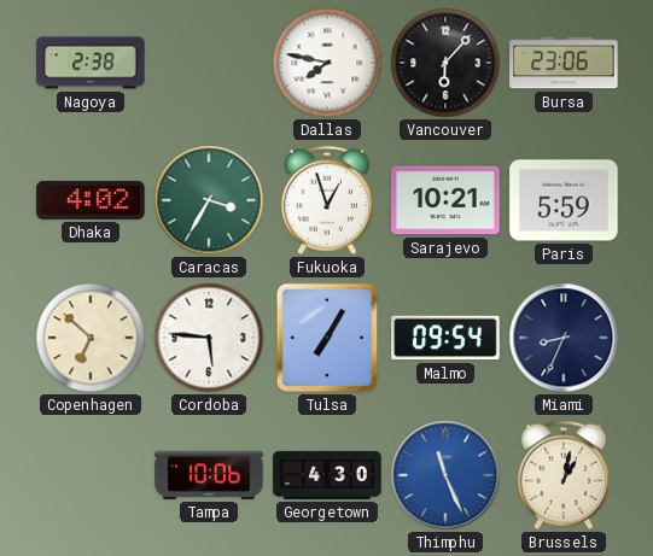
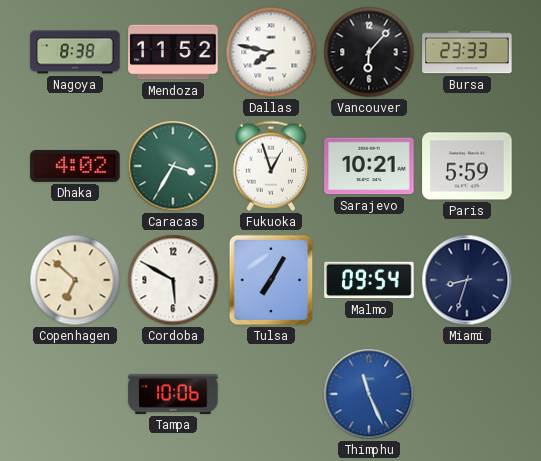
Nagoya: 2:38 -> 8:38
Mendoza: none -> 11:52
Bursa: 23:06 -> 23:33
Cordoba: 5:46 -> 5:50
Miami: 8:34 -> 8:33
Georgetown: 4:30 -> none
Brussels: 1:02 -> none
